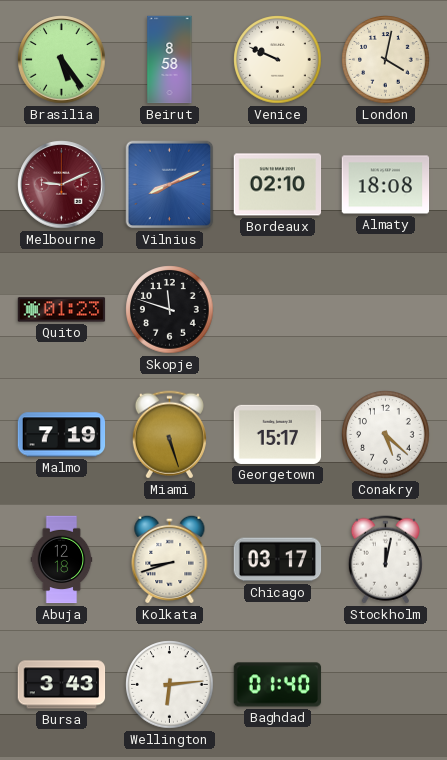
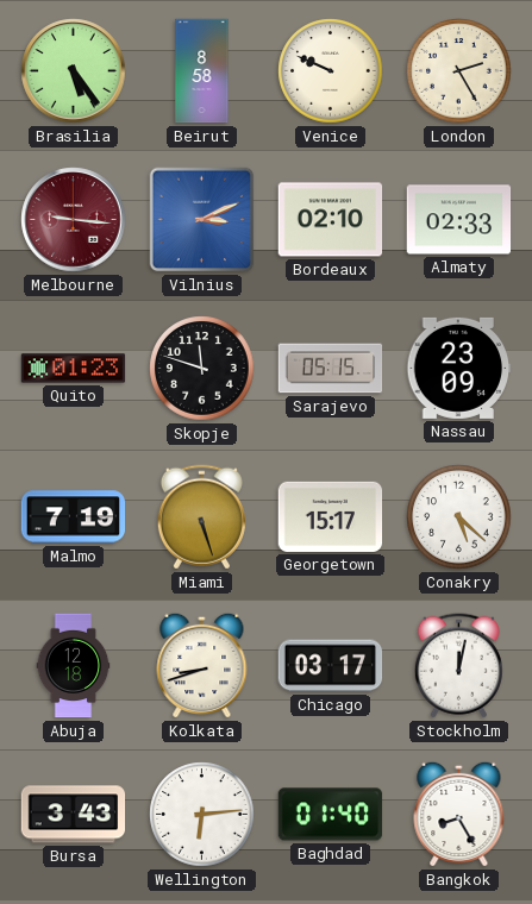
London: 4:02 -> 2:25
Melbourne: 9:11 -> 9:16
Vilnius: 8:11 -> 3:11
Almaty: 18:08 -> 02:33
Sarajevo: none -> 05:15
Nassau: none -> 23:09
Bangkok: none -> 8:25
